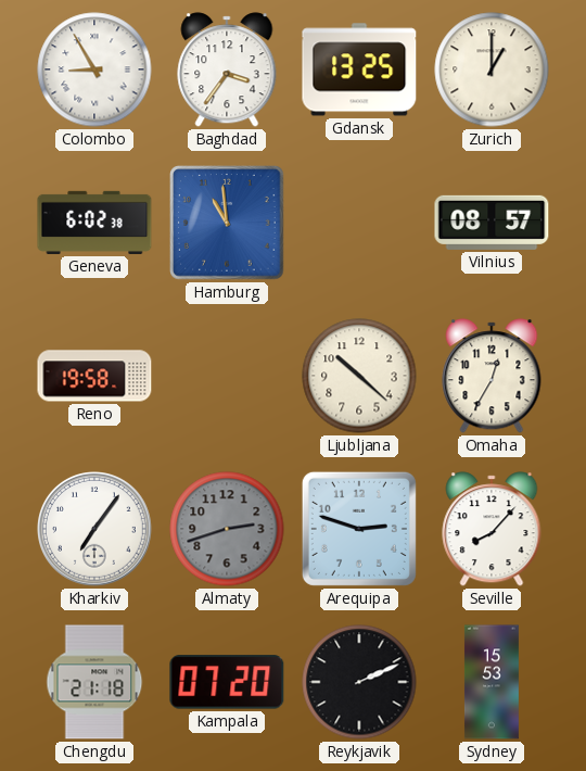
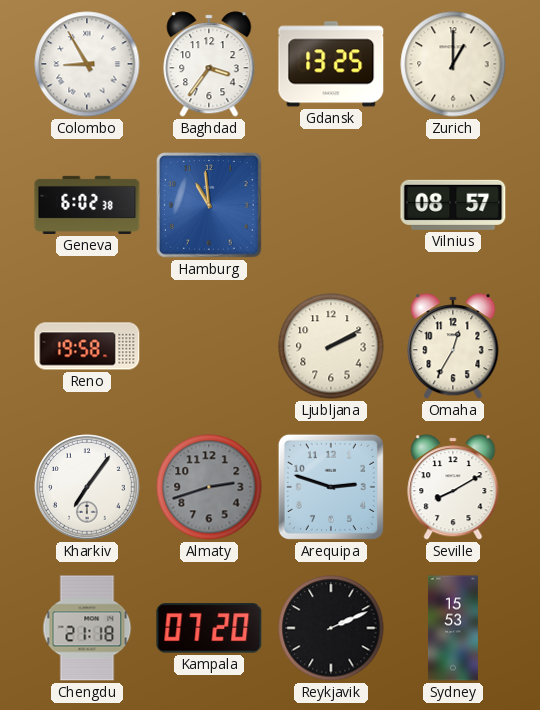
Ljubljana: 10:22 -> 2:10
Seville: 8:07 -> 8:10
